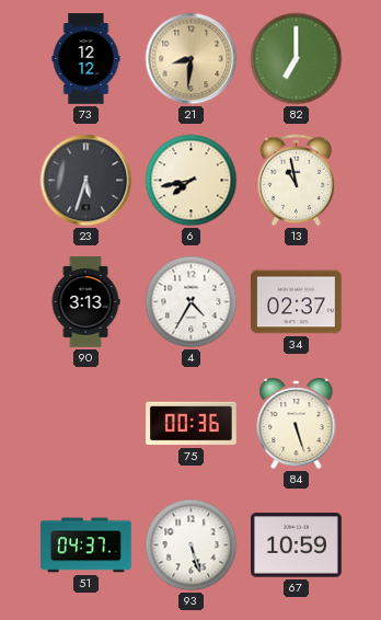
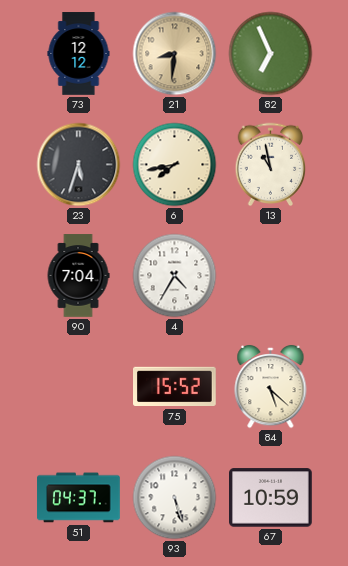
82: 7:00 -> 6:56
90: 3:13 -> 7:04
34: 02:37 -> none
75: 00:36 -> 15:52
84: 5:27 -> 5:22
